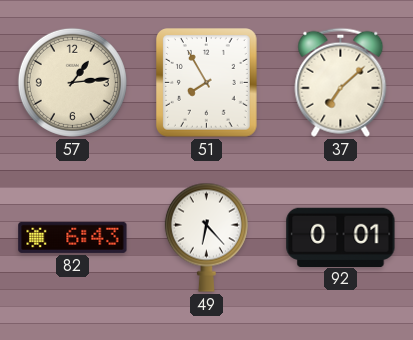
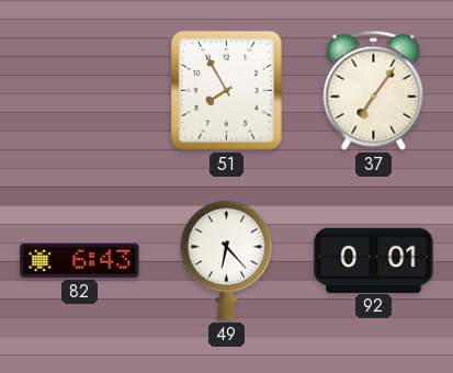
57: 1:14 -> none
37: 7:08 -> 7:06
